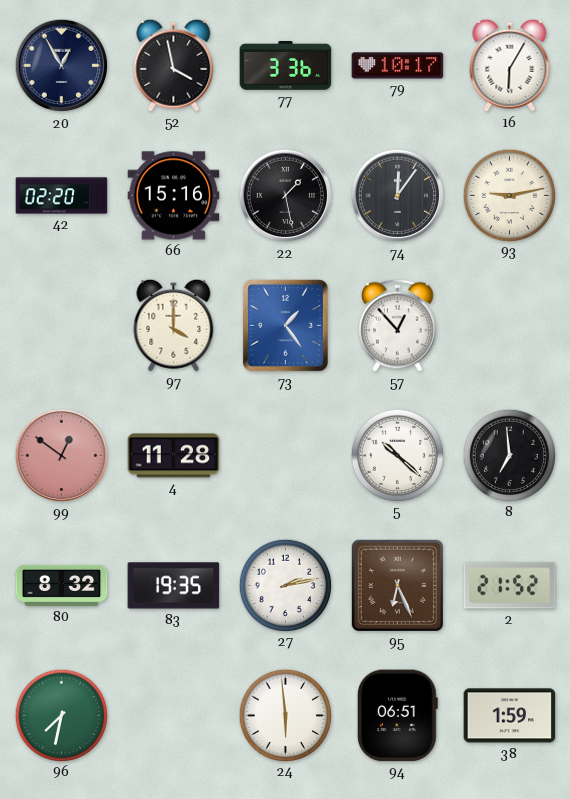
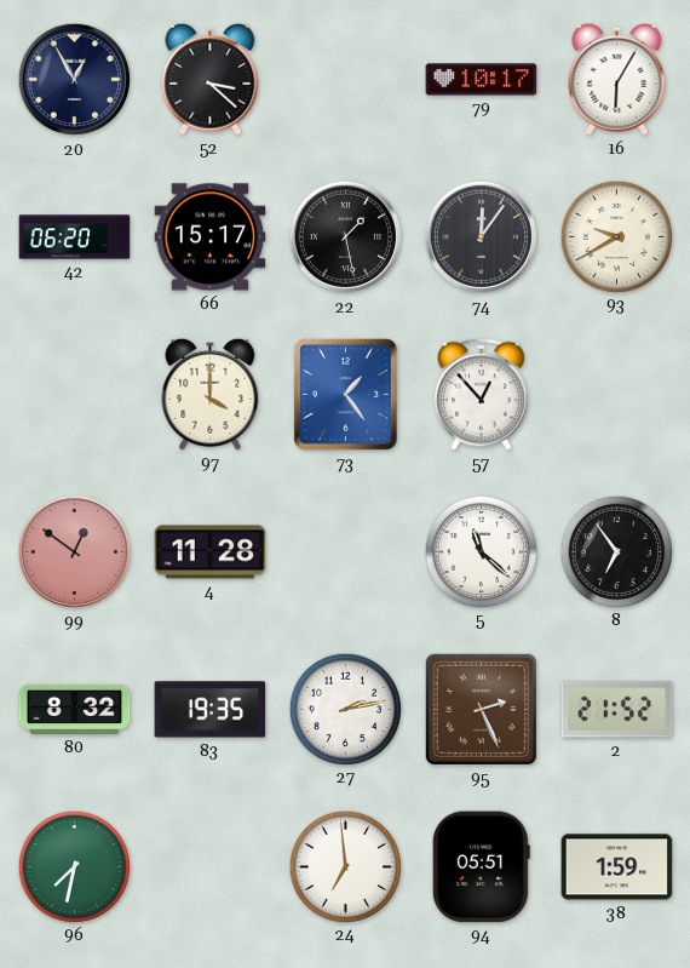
52: 3:58 -> 3:22
77: 3:36 -> none
42: 02:20 -> 06:20
66: 15:16 -> 15:17
93: 9:13 -> 9:40
5: 10:22 -> 11:22
8: 6:59 -> 6:54
95: 6:26 -> 2:26
24: 5:59 -> 6:59
94: 06:51 -> 05:51
